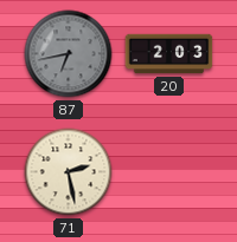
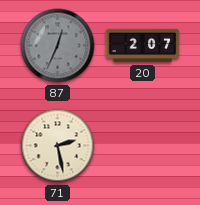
87: 6:43 -> 12:34
20: 2:03 -> 2:07
